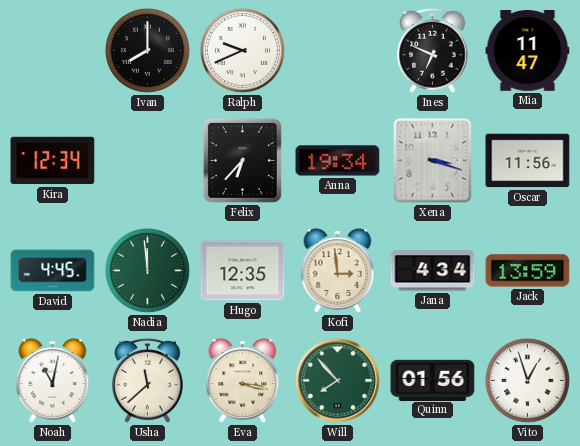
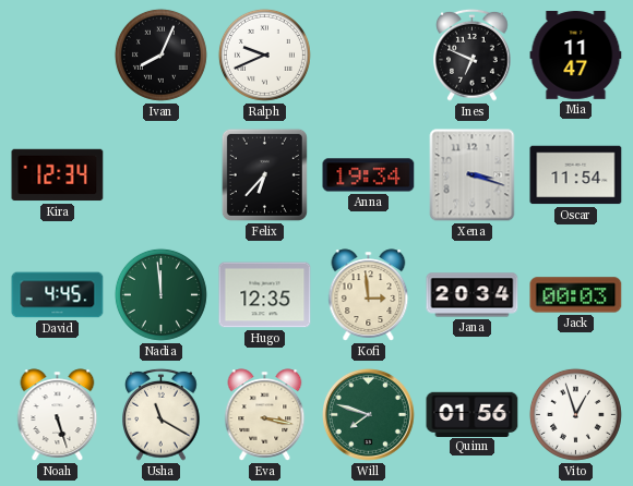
Ivan: 8:00 -> 8:04
Oscar: 11:56 -> 11:54
Jana: 4:34 -> 20:34
Jack: 13:59 -> 00:03
Noah: 11:02 -> 5:27
Usha: 11:38 -> 11:20
Will: 7:53 -> 7:48
